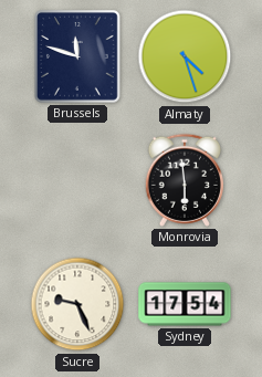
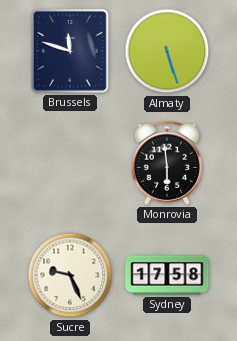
Almaty: 4:27 -> 5:27
Sydney: 17:54 -> 17:58
